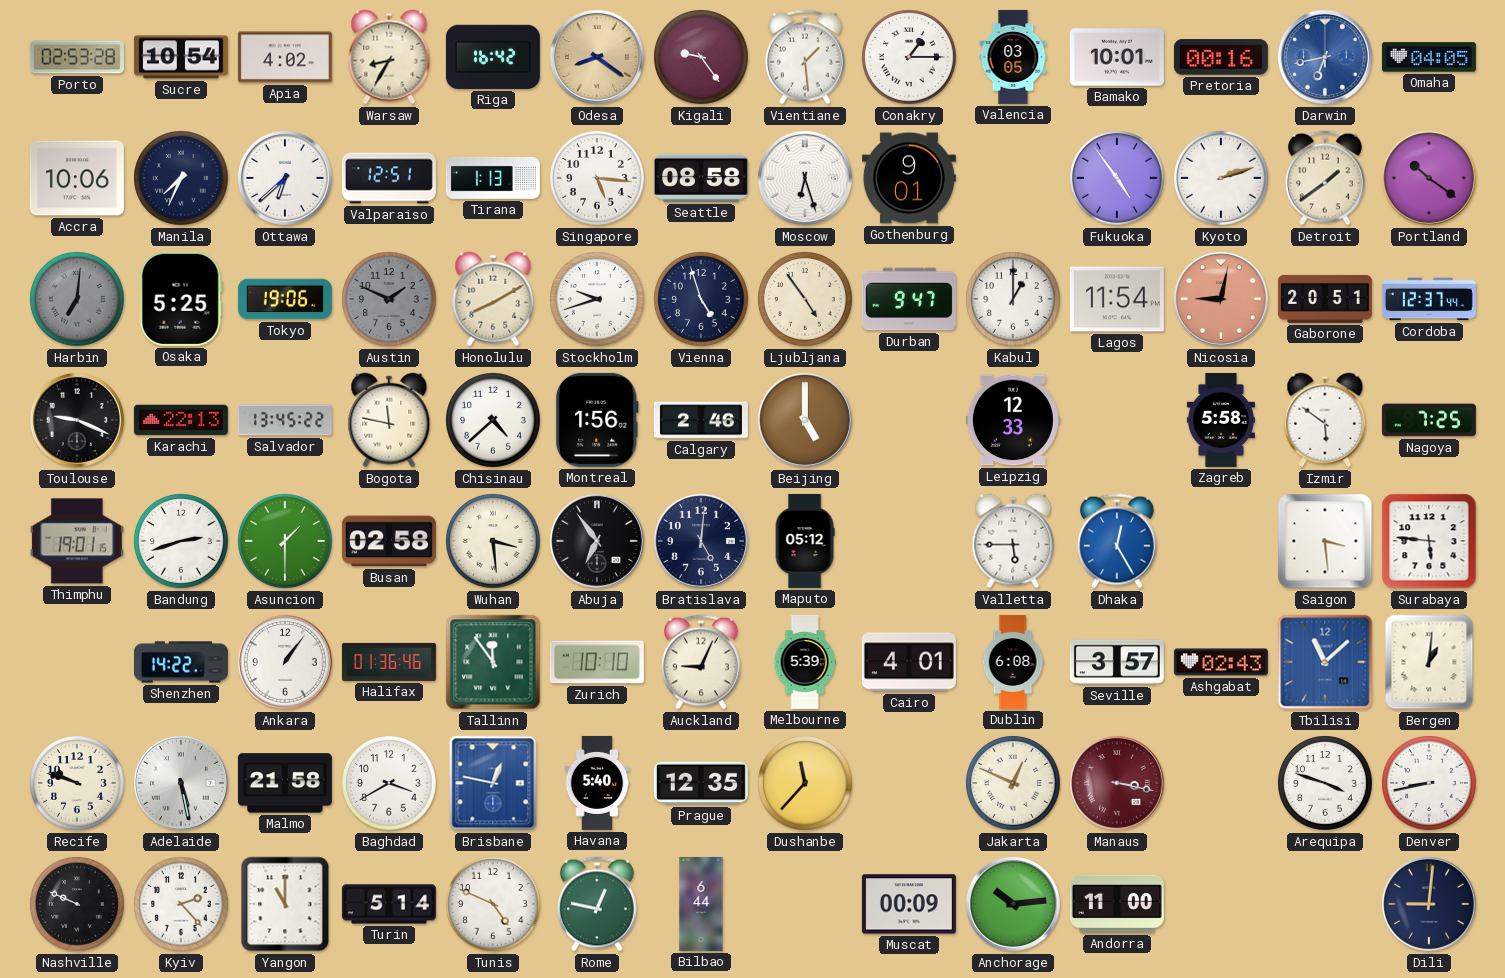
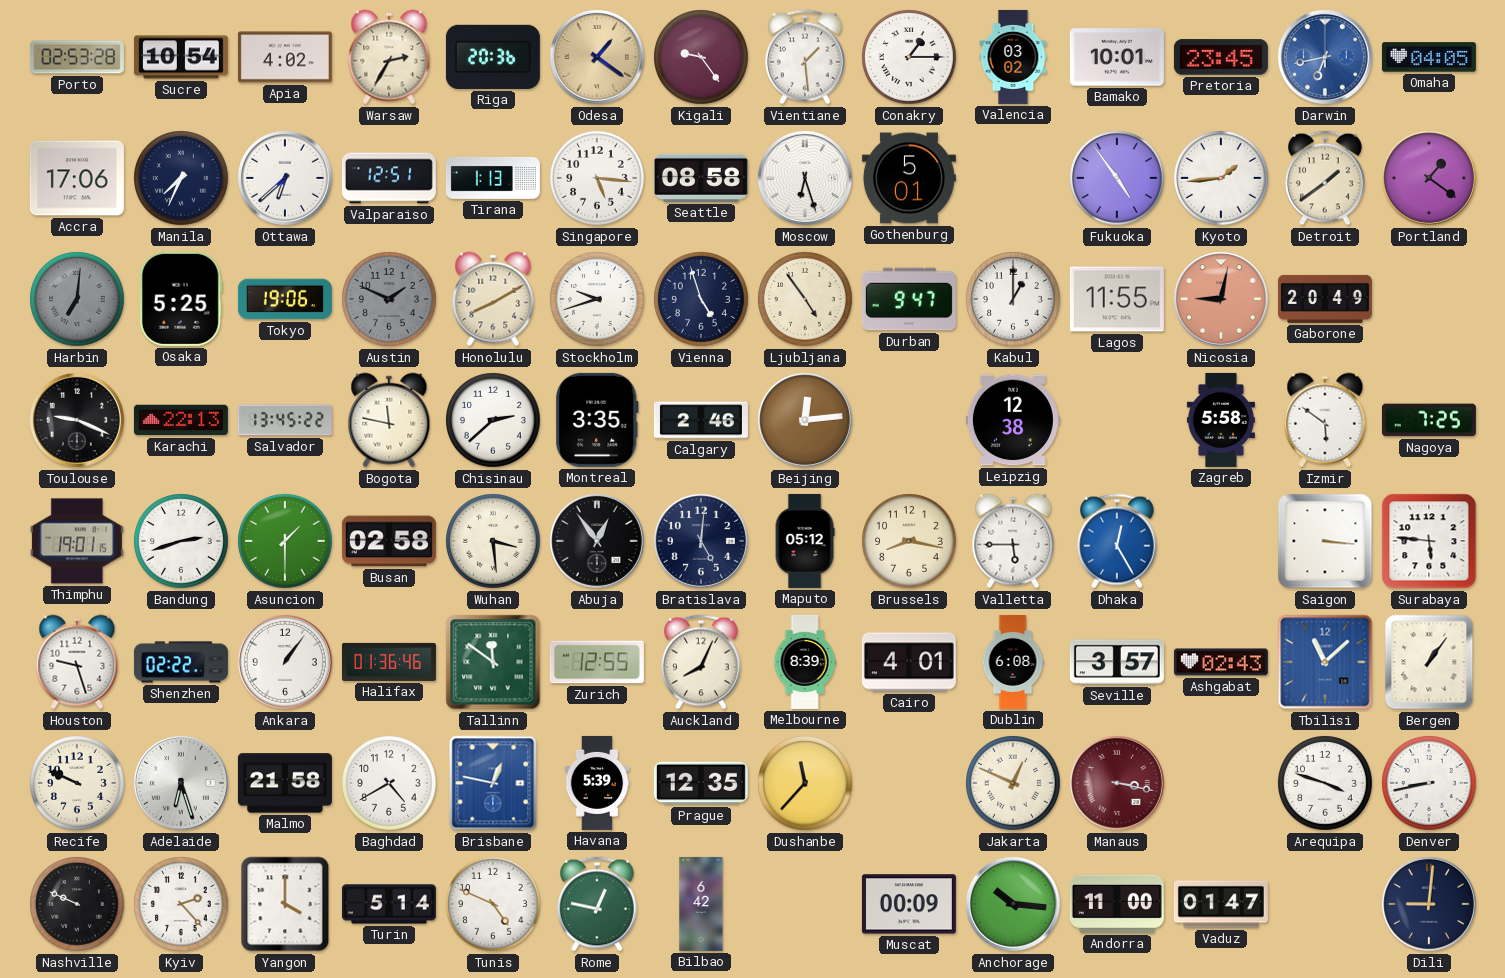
Warsaw: 8:35 -> 2:35
Riga: 16:42 -> 20:36
Odesa: 8:21 -> 1:21
Valencia: 03:05 -> 03:02
Pretoria: 00:16 -> 23:45
Accra: 10:06 -> 17:06
Gothenburg: 9:01 -> 5:01
Kyoto: 2:12 -> 1:44
Portland: 10:21 -> 1:21
Lagos: 11:54 -> 11:55
Gaborone: 20:51 -> 20:49
Cordoba: 12:37 -> none
Chisinau: 4:38 -> 2:38
Montreal: 1:56 -> 3:35
Beijing: 5:00 -> 12:14
Leipzig: 12:33 -> 12:38
Abuja: 6:54 -> 12:54
Brussels: none -> 8:17
Saigon: 3:29 -> 3:16
Houston: none -> 9:27
Shenzhen: 14:22 -> 02:22
Tallinn: 11:54 -> 11:51
Zurich: 10:10 -> 12:55
Auckland: 9:04 -> 8:04
Melbourne: 5:39 -> 8:39
Bergen: 1:01 -> 1:06
Recife: 9:48 -> 9:49
Adelaide: 5:28 -> 6:27
Baghdad: 3:40 -> 4:40
Havana: 5:40 -> 5:39
Yangon: 11:00 -> 4:00
Bilbao: 6:44 -> 6:42
Anchorage: 10:14 -> 10:16
Vaduz: none -> 01:47
